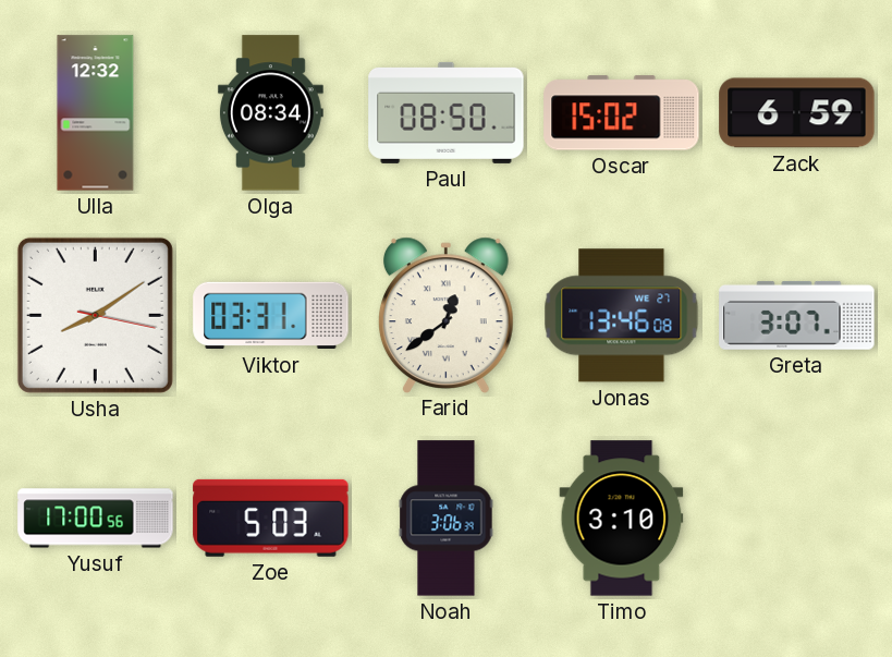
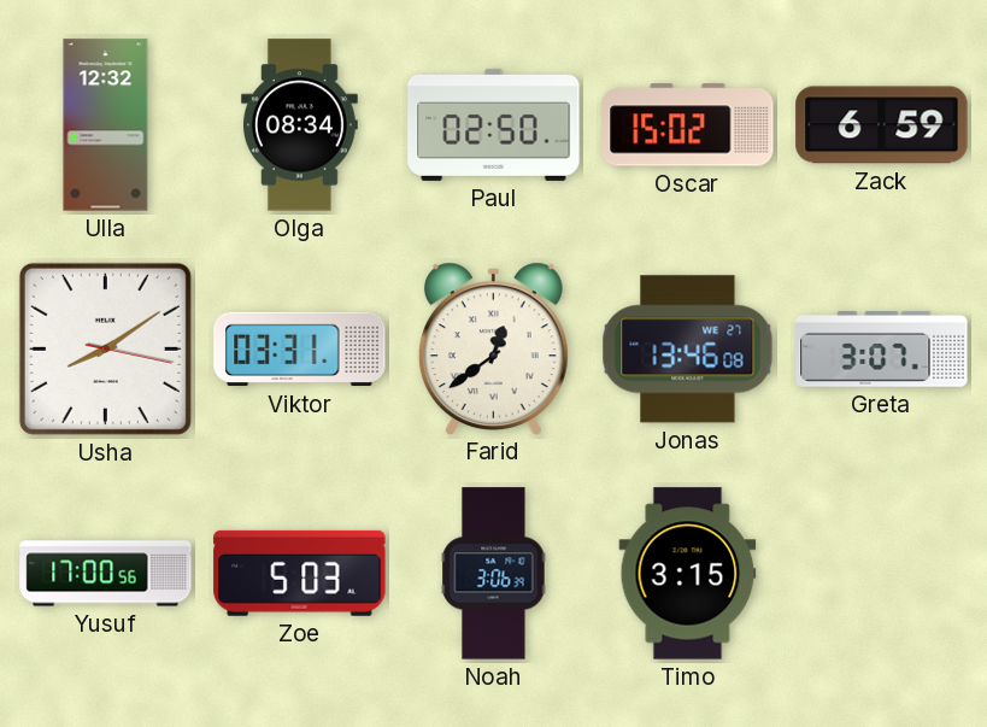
Paul: 08:50 -> 02:50
Timo: 3:10 -> 3:15
